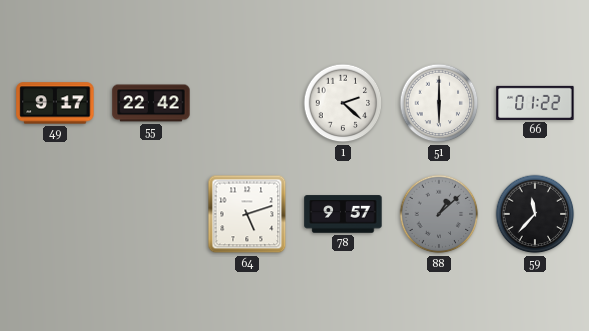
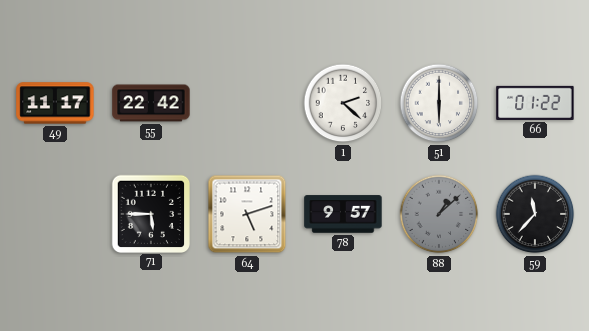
49: 9:17 -> 11:17
71: none -> 5:45
